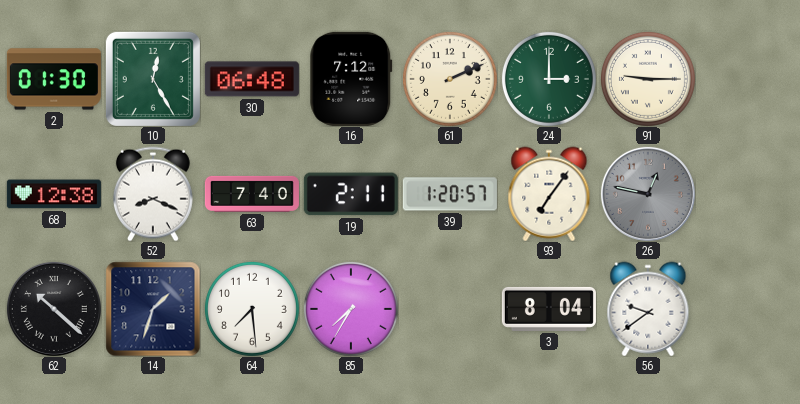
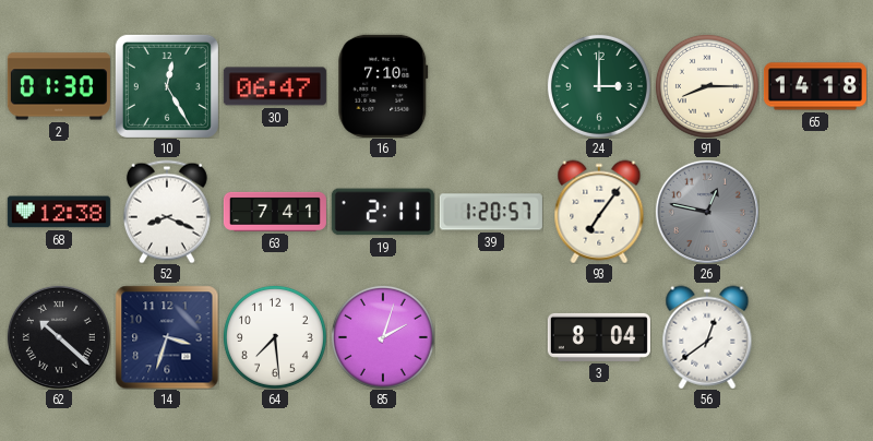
30: 06:48 -> 06:47
16: 7:12 -> 7:10
61: 2:11 -> none
91: 9:15 -> 8:15
65: none -> 14:18
63: 7:40 -> 7:41
14: 1:33 -> 3:33
85: 7:35 -> 2:03
56: 9:39 -> 12:39
